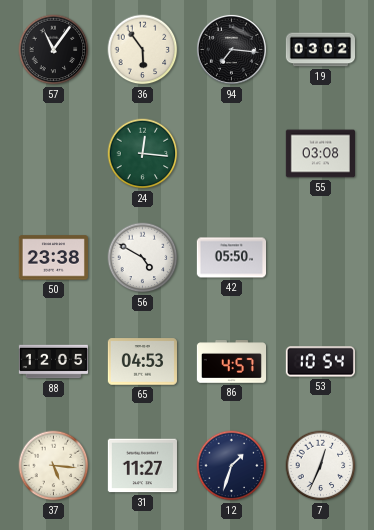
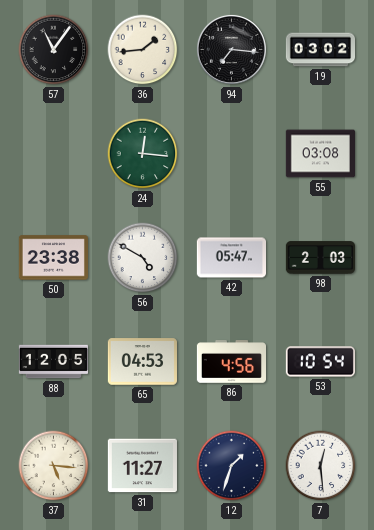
36: 5:54 -> 1:44
42: 05:50 -> 05:47
98: none -> 2:03
86: 4:57 -> 4:56
7: 12:34 -> 12:29
